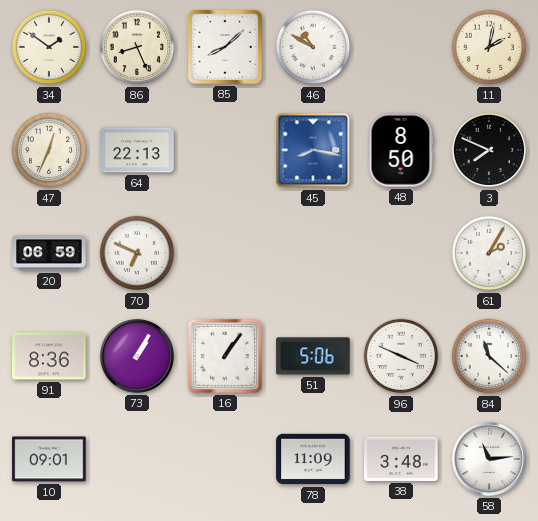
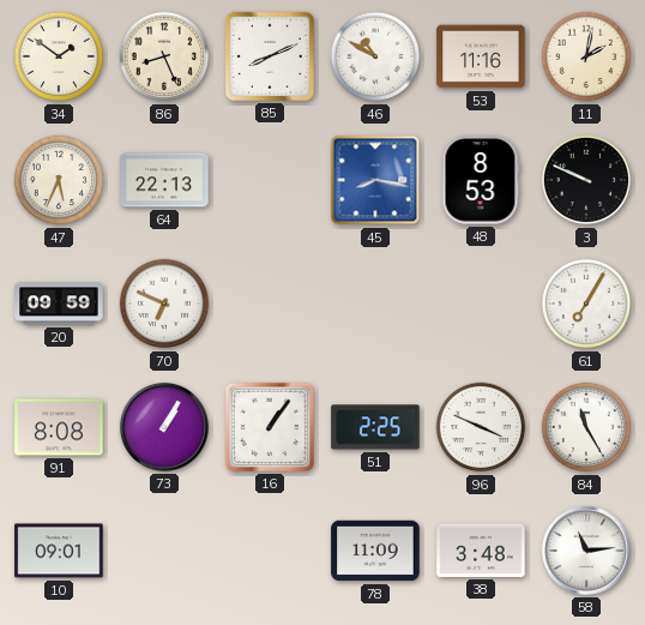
85: 8:08 -> 8:11
53: none -> 11:16
47: 12:34 -> 5:34
48: 8:50 -> 8:53
3: 7:49 -> 9:49
20: 06:59 -> 09:59
61: 2:05 -> 7:05
91: 8:36 -> 8:08
51: 5:06 -> 2:25
84: 11:22 -> 11:25
